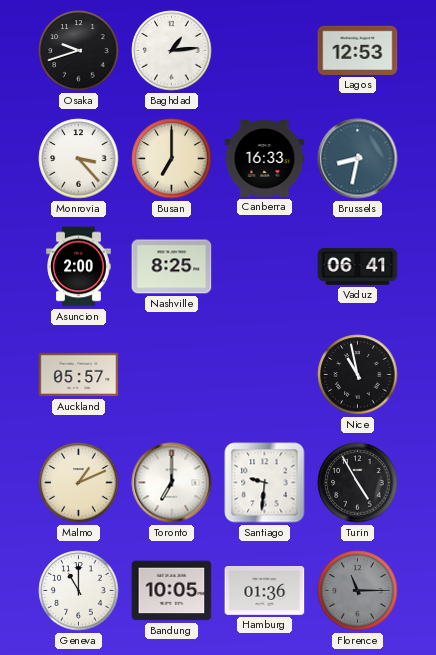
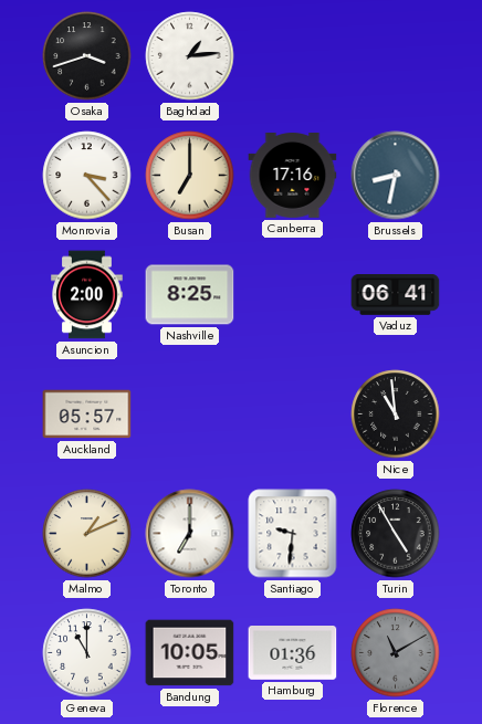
Osaka: 9:42 -> 3:42
Lagos: 12:53 -> none
Canberra: 16:33 -> 17:16
Nice: 10:58 -> 10:59
Florence: 11:15 -> 11:10
